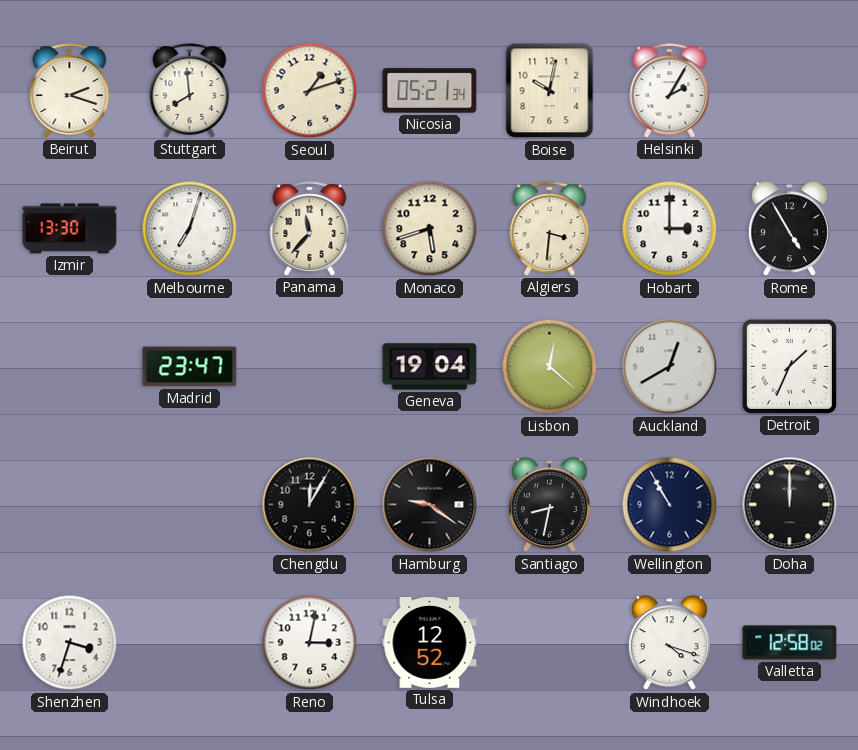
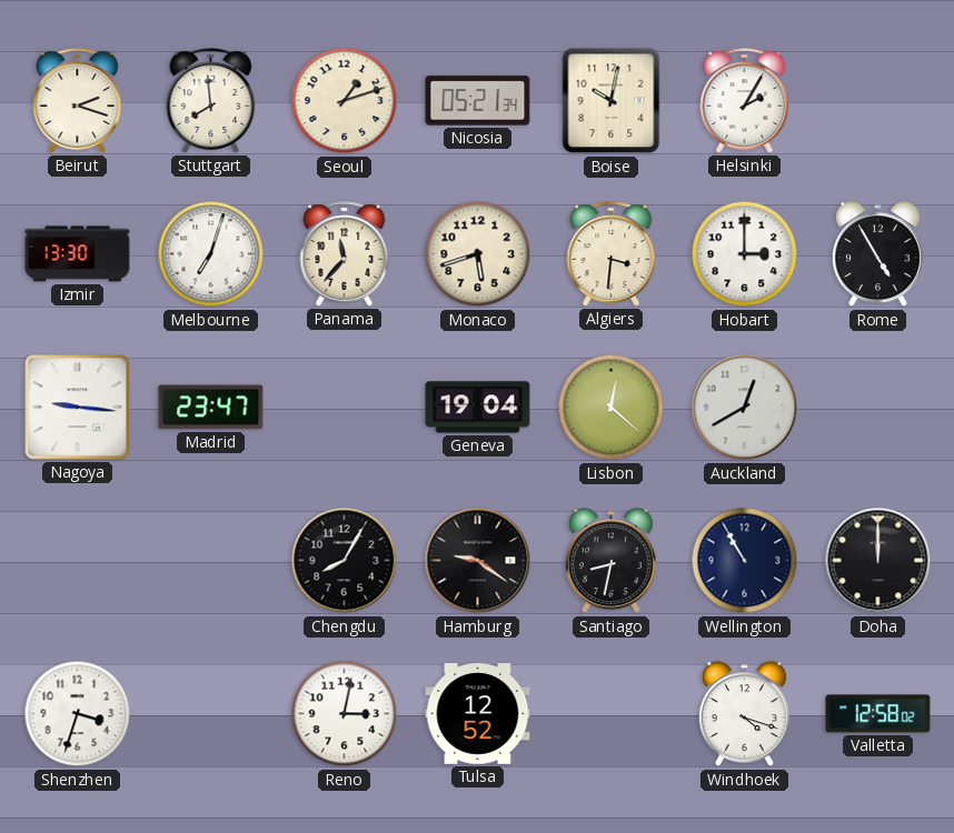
Nagoya: none -> 9:16
Detroit: 1:34 -> none
Chengdu: 12:05 -> 8:05
